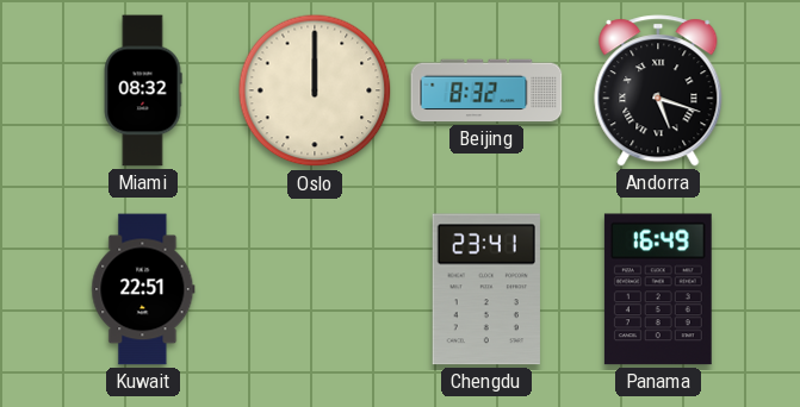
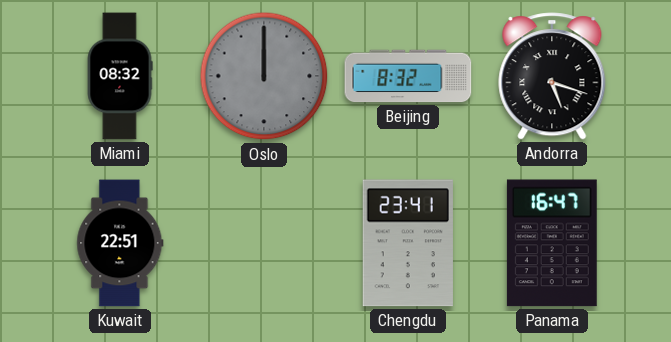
Oslo dial: cream -> grey
Panama: 16:49 -> 16:47
